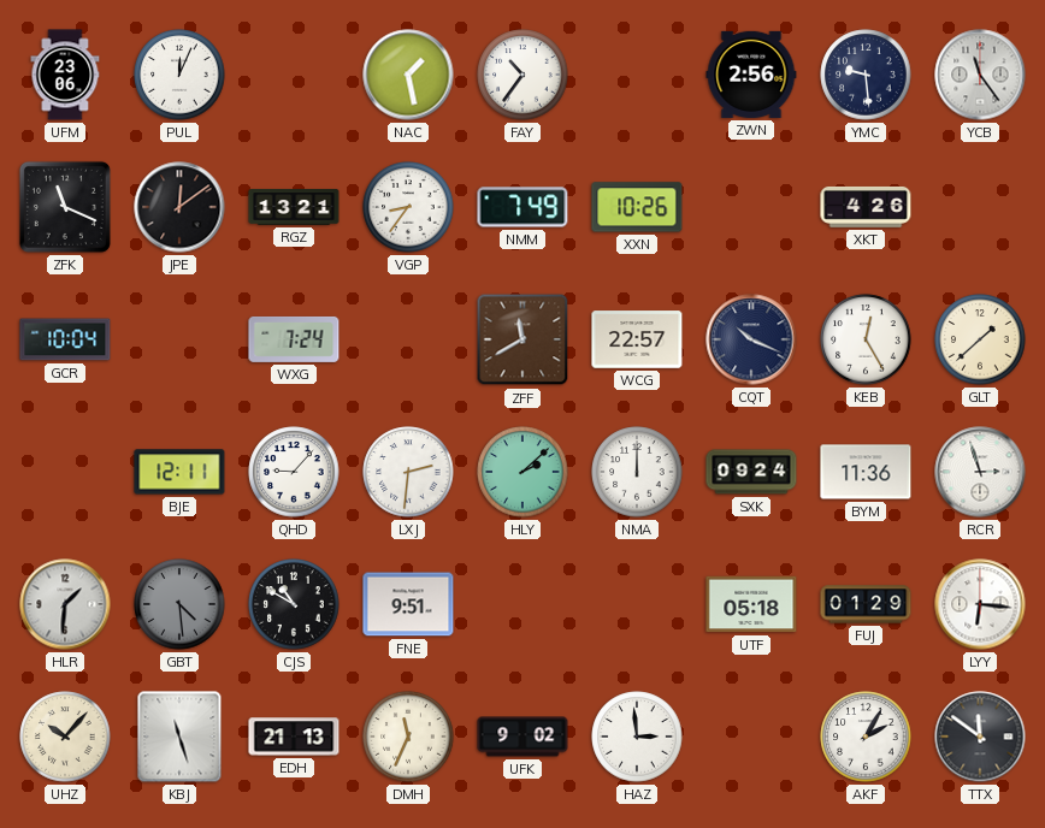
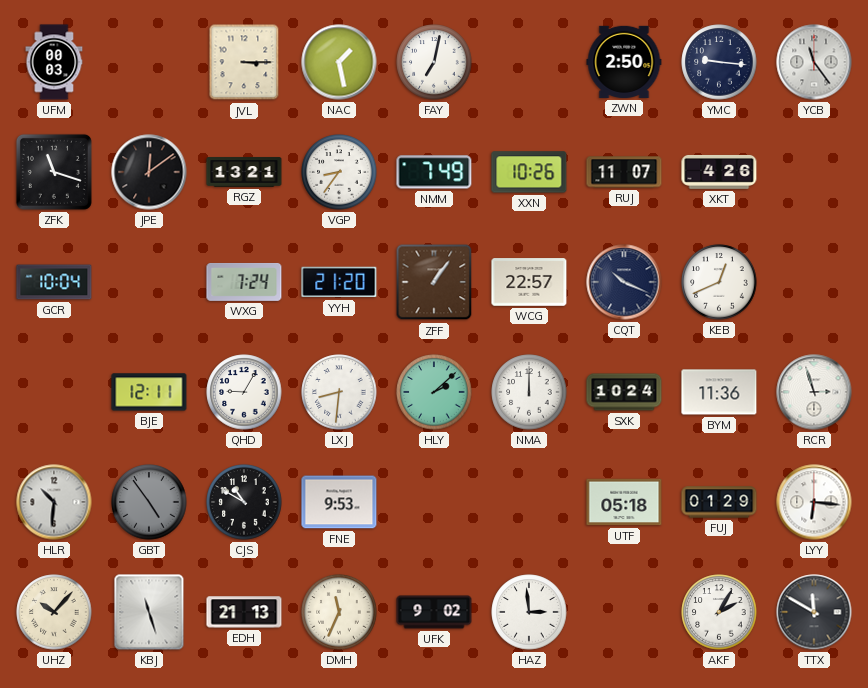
UFM: 23:06 -> 00:03
PUL: 12:04 -> none
JVL: none -> 3:15
FAY: 10:36 -> 7:02
ZWN: 2:56 -> 2:50
YMC: 9:29 -> 9:16
ZFK: 11:19 -> 11:18
RUJ: none -> 11:07
YYH: none -> 21:20
ZFF: 11:40 -> 1:06
KEB: 12:25 -> 12:41
GLT: 1:38 -> none
QHD: 9:07 -> 9:05
LXJ: 2:31 -> 8:31
SXK: 09:24 -> 10:24
HLR: 1:31 -> 10:31
GBT: 4:29 -> 4:54
FNE: 9:51 -> 9:53
TTX: 11:51 -> 11:50
